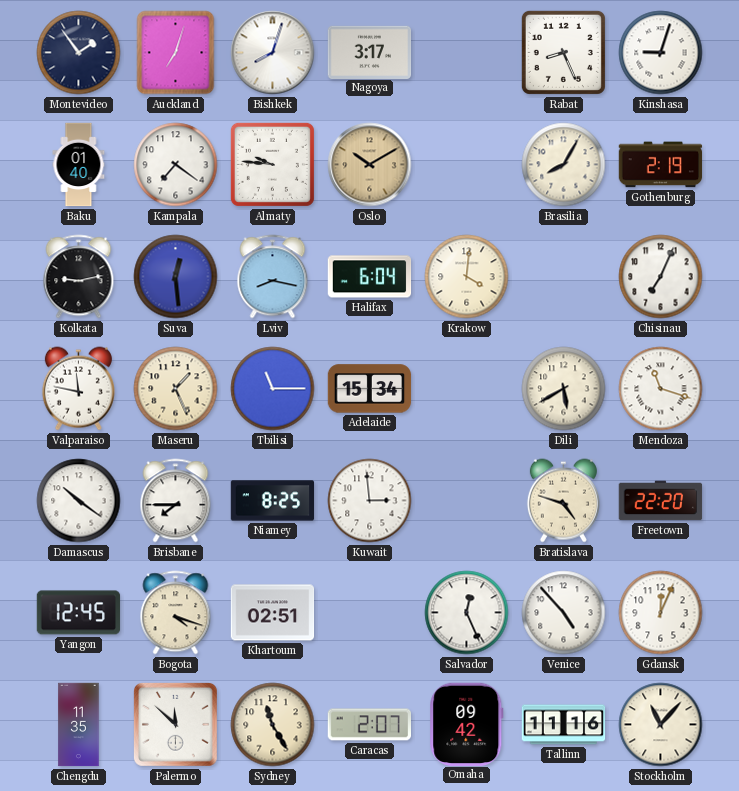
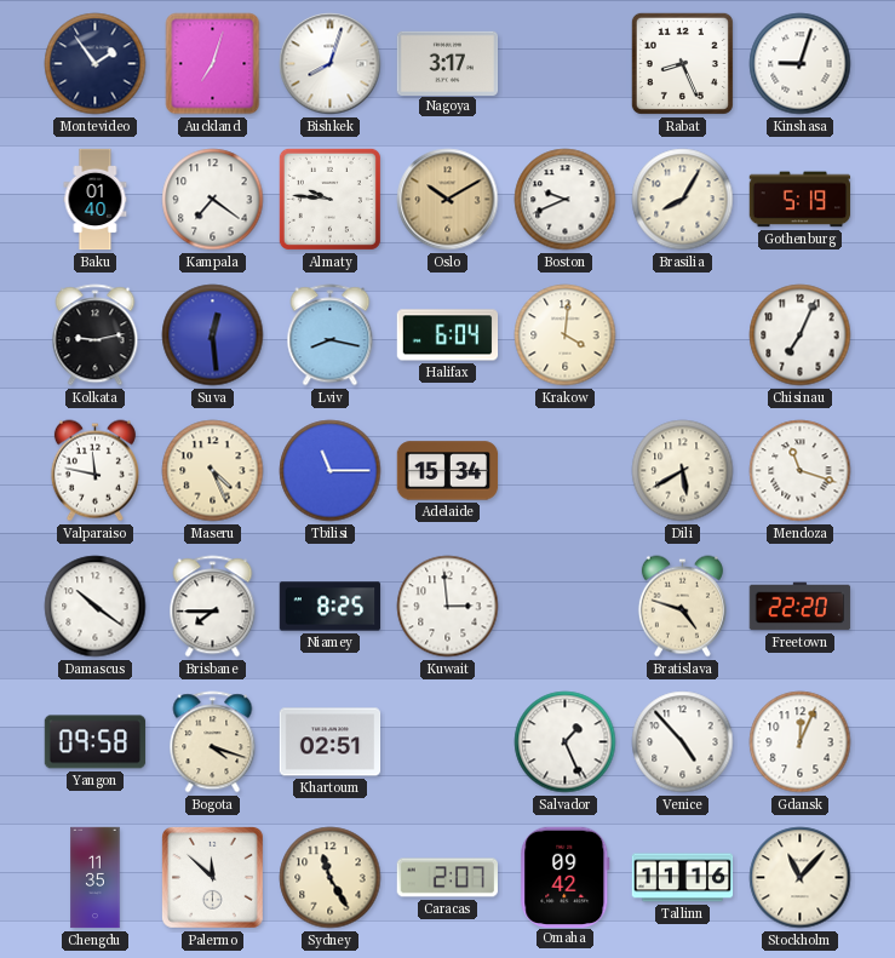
Boston: none -> 9:41
Gothenburg: 2:19 -> 5:19
Maseru: 1:26 -> 4:26
Yangon: 12:45 -> 09:58
Salvador: 12:26 -> 1:26
